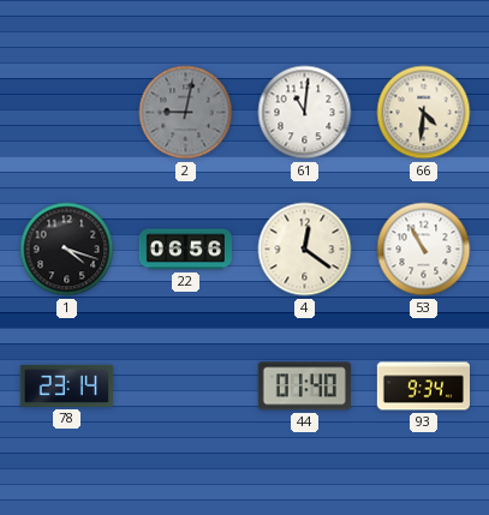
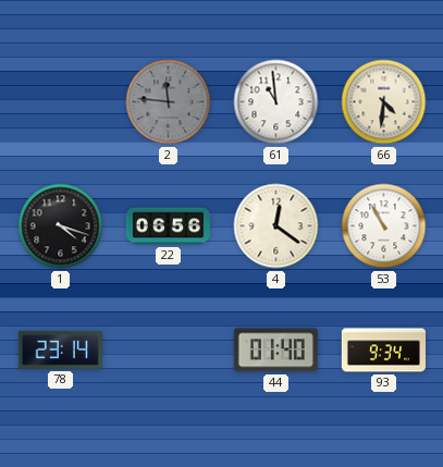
2: 9:02 -> 11:46
61: 11:01 -> 10:59
